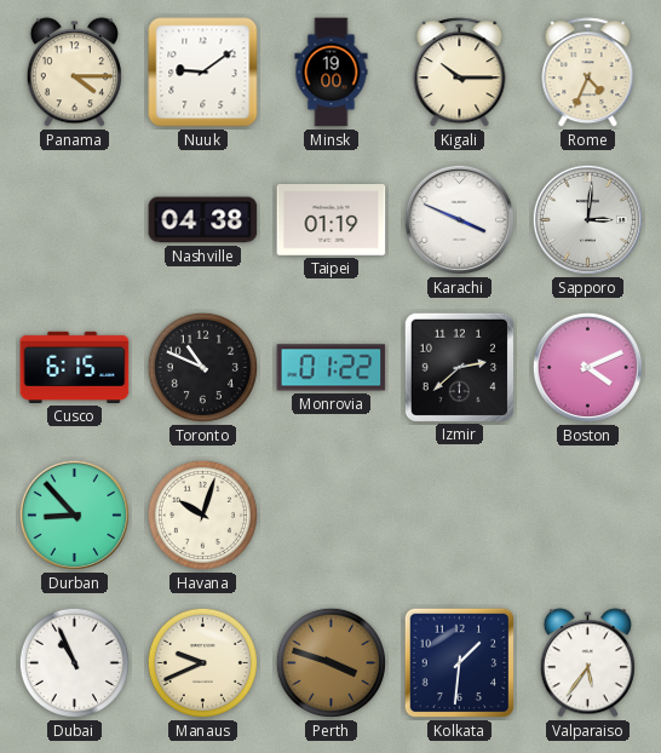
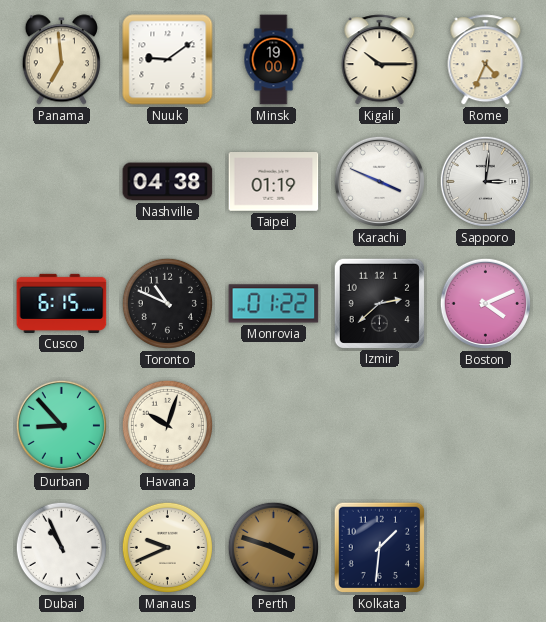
Panama: 4:15 -> 6:59
Valparaiso: 5:36 -> none
